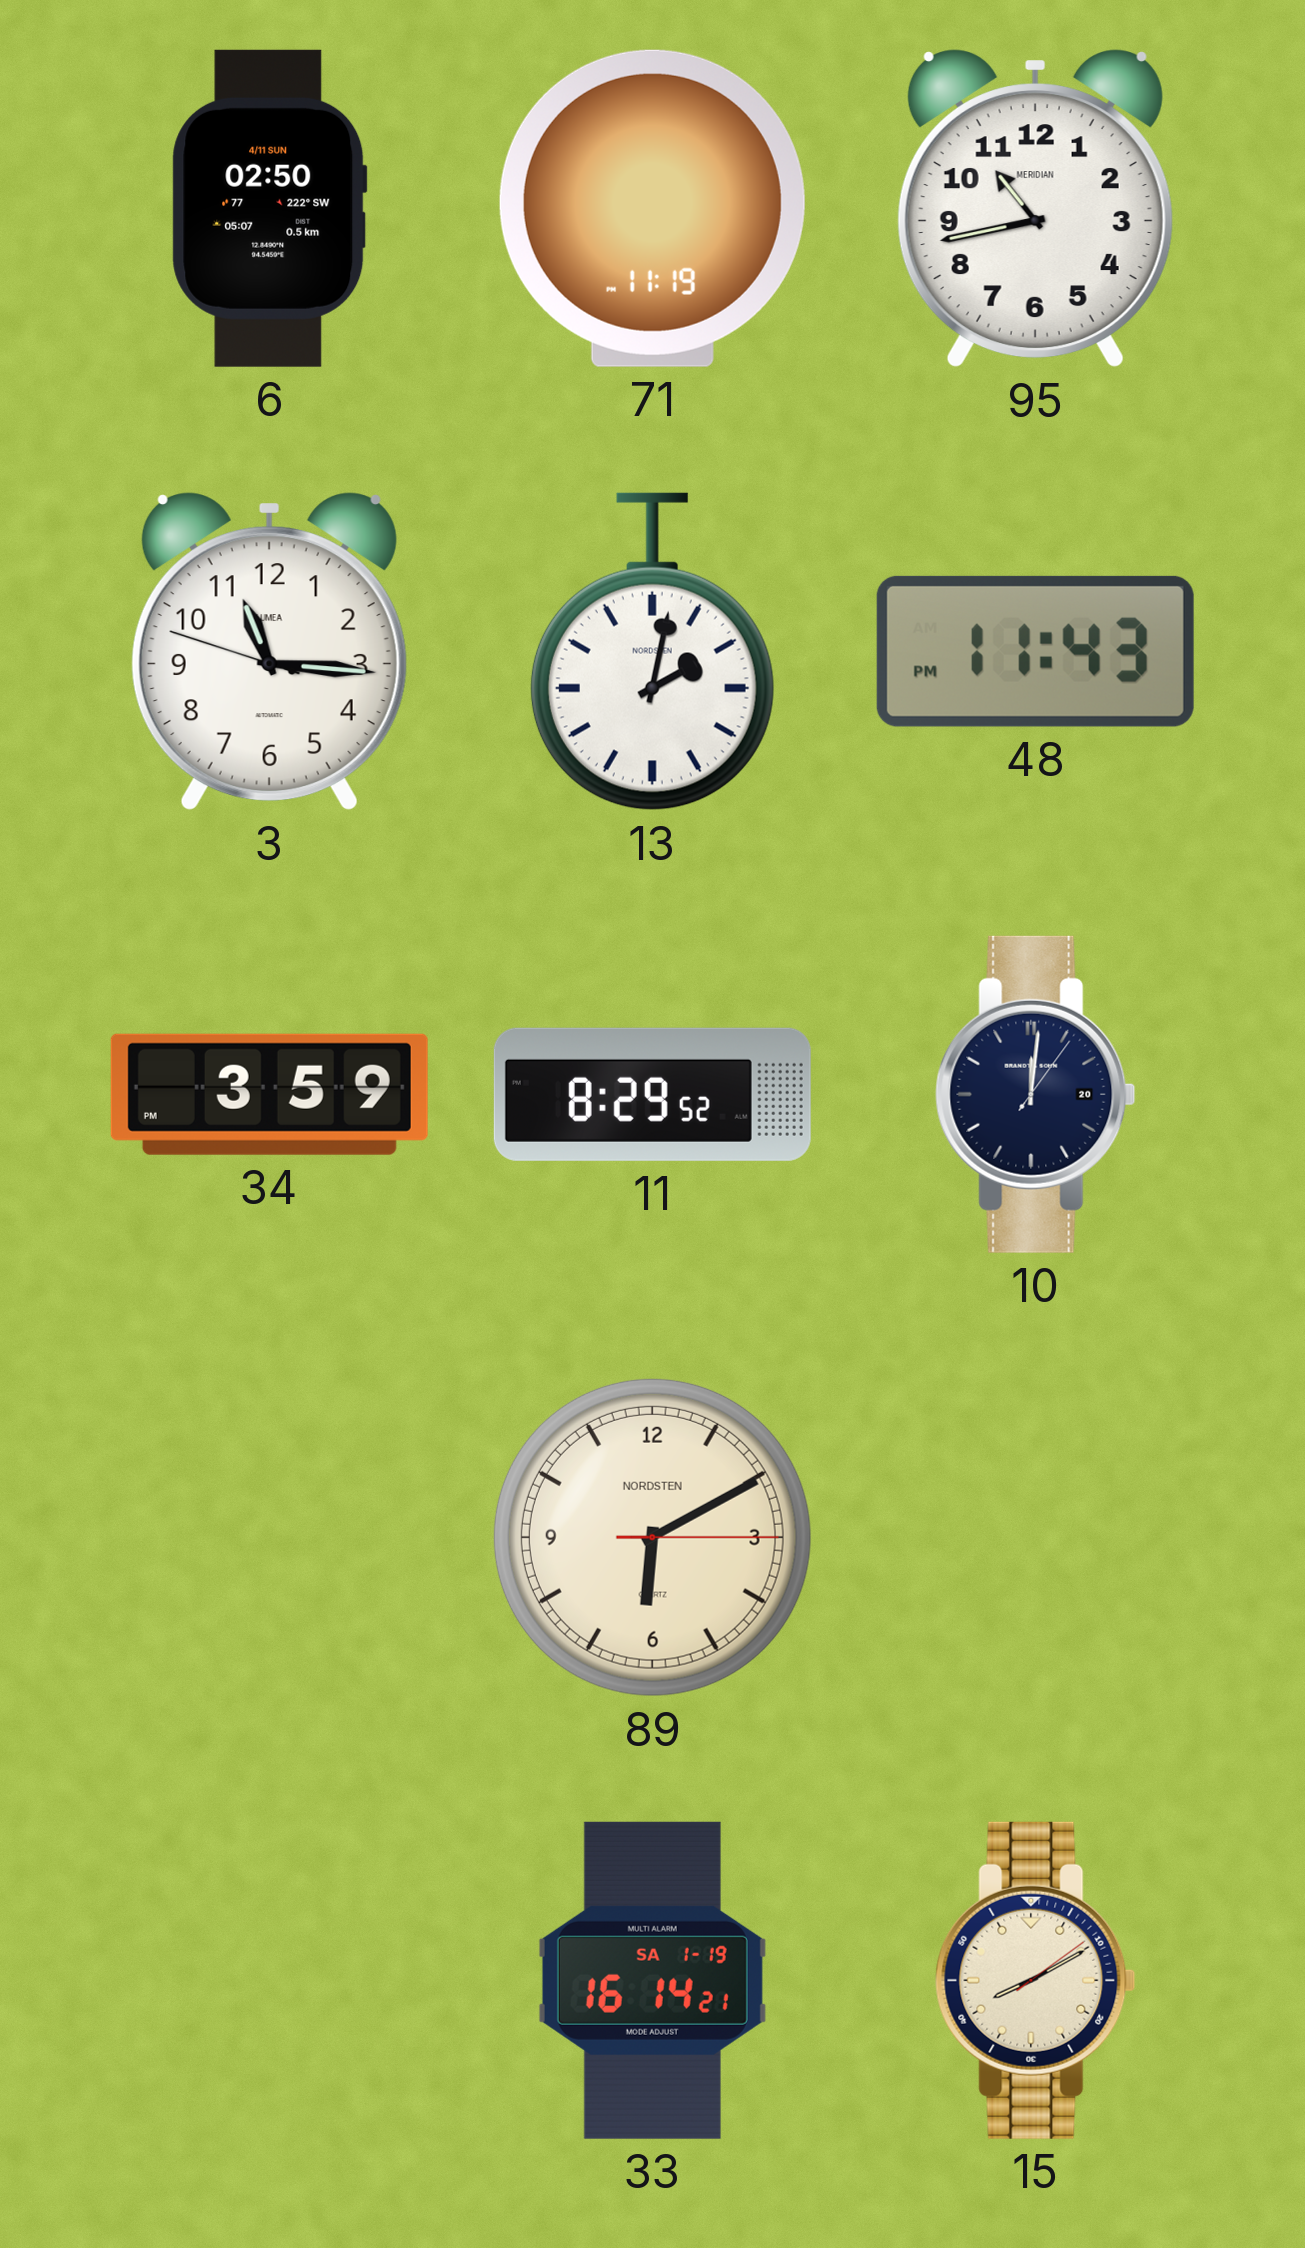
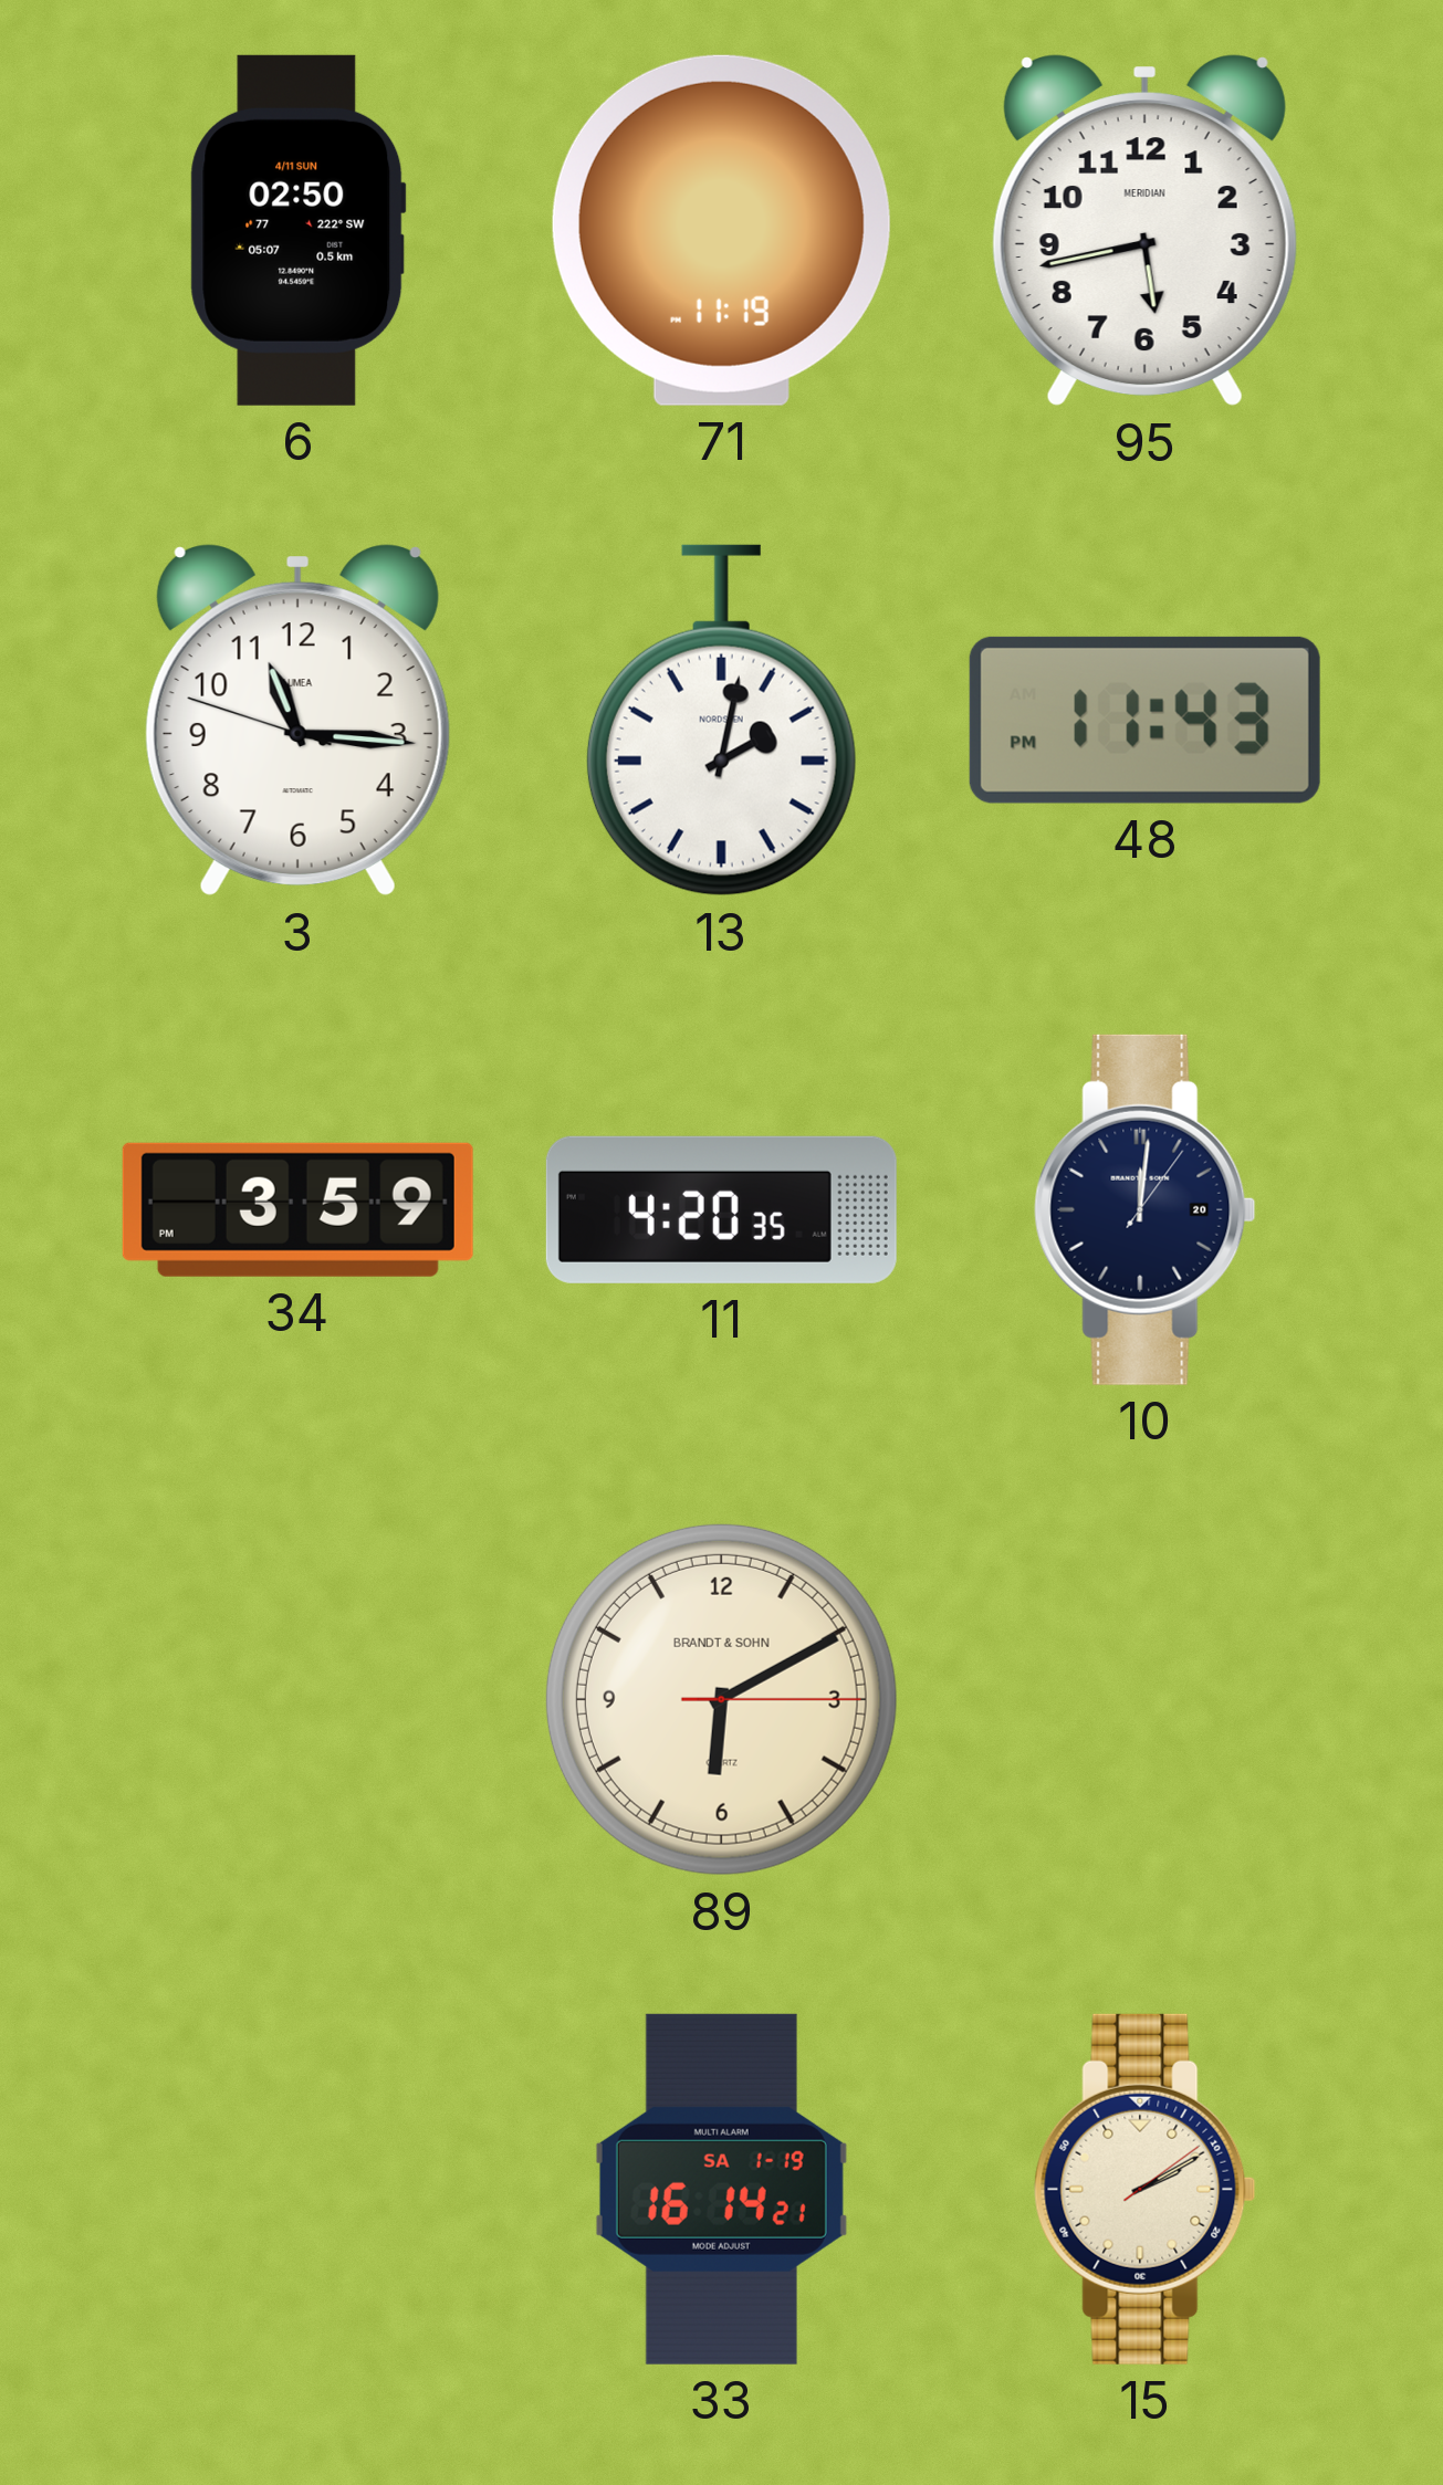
95: 10:43 -> 5:43
11: 8:29 -> 4:20
89 brand: NORDSTEN -> BRANDT & SOHN
15: 8:10 -> 2:10
